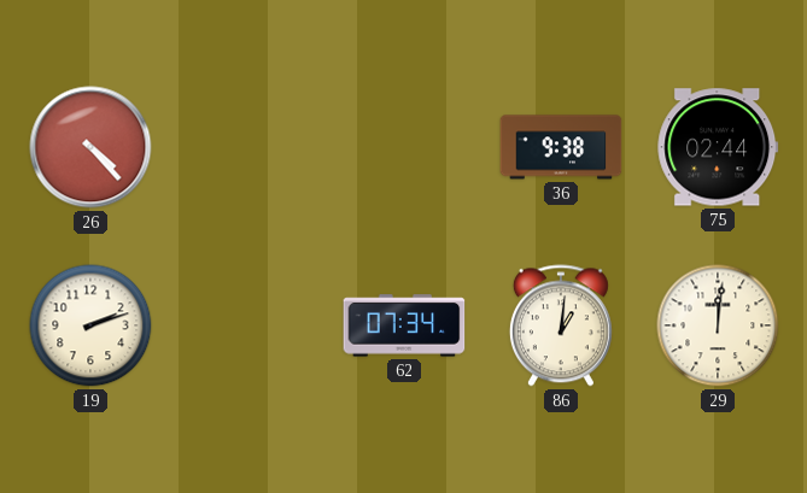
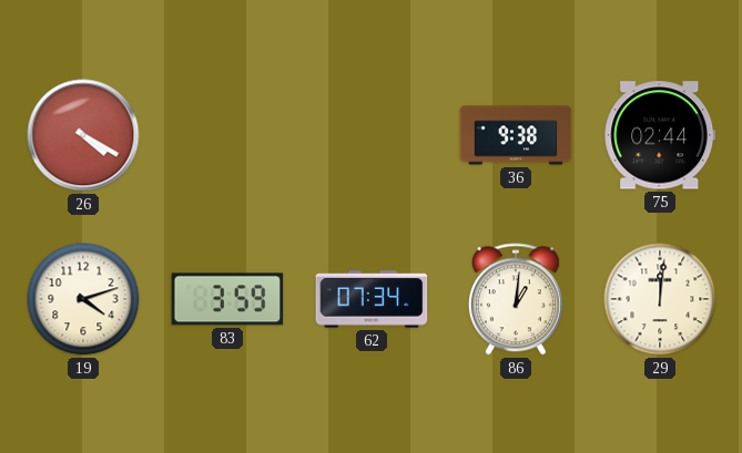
26: 4:23 -> 4:20
19: 2:12 -> 4:12
83: none -> 3:59
